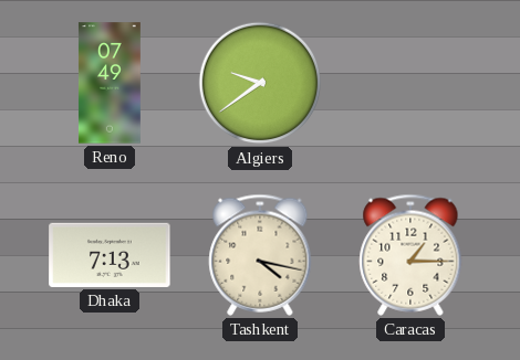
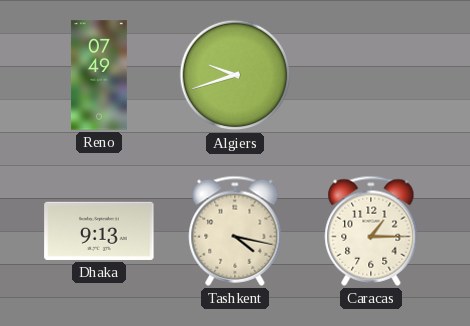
Algiers: 9:39 -> 9:42
Dhaka: 7:13 -> 9:13
